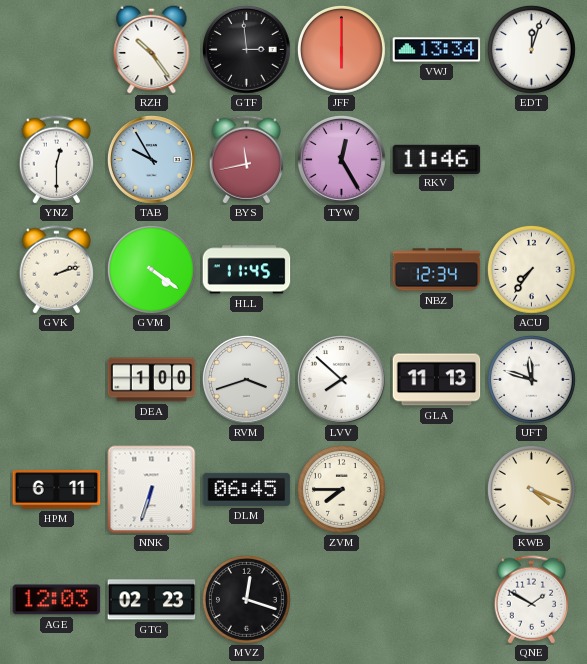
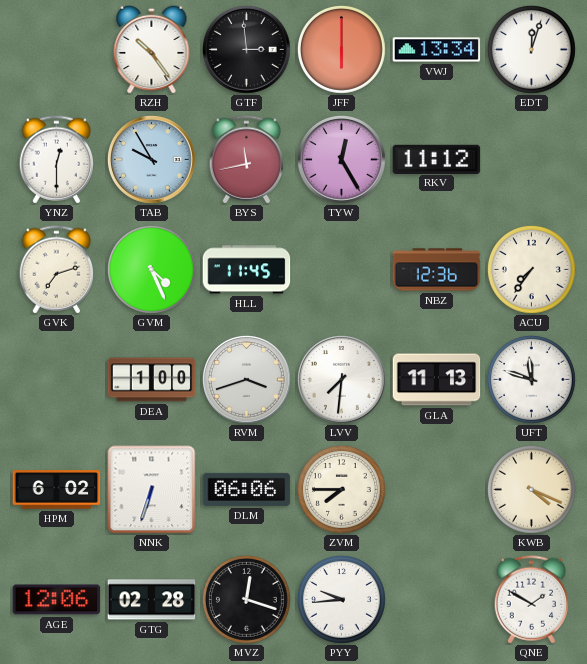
RKV: 11:46 -> 11:12
GVK: 2:12 -> 7:12
GVM: 4:21 -> 4:26
NBZ: 12:34 -> 12:36
LVV: 7:52 -> 7:31
HPM: 6:11 -> 6:02
DLM: 06:45 -> 06:06
AGE: 12:03 -> 12:06
GTG: 02:23 -> 02:28
PYY: none -> 9:44
